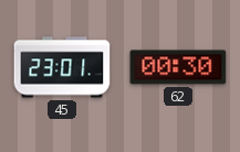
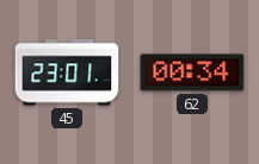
62: 00:30 -> 00:34
